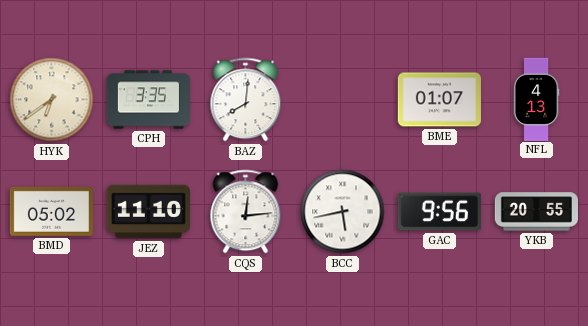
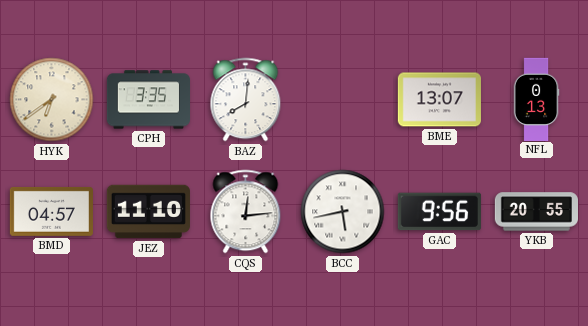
BME: 01:07 -> 13:07
NFL: 4:13 -> 0:13
BMD: 05:02 -> 04:57
